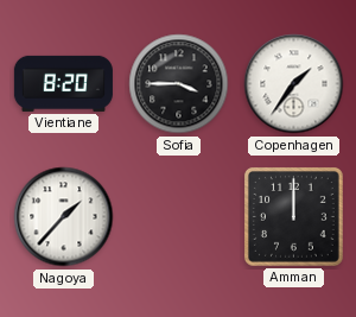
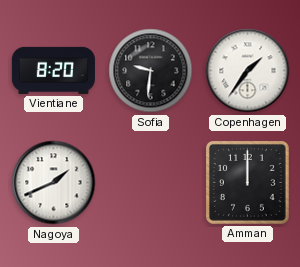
Sofia: 3:45 -> 9:31
Nagoya: 1:37 -> 1:41
